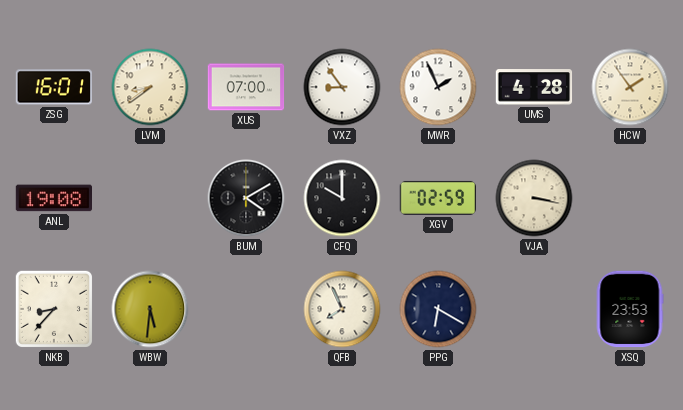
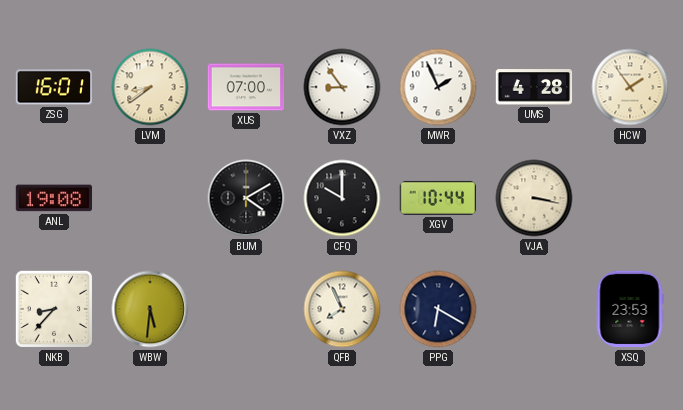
XGV: 02:59 -> 10:44
